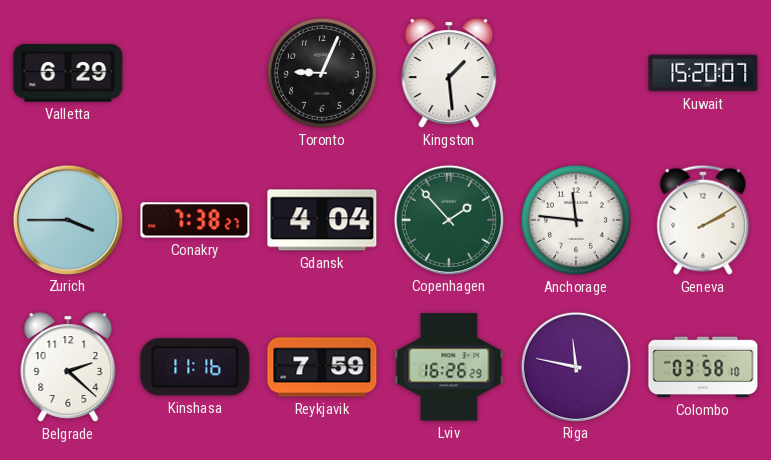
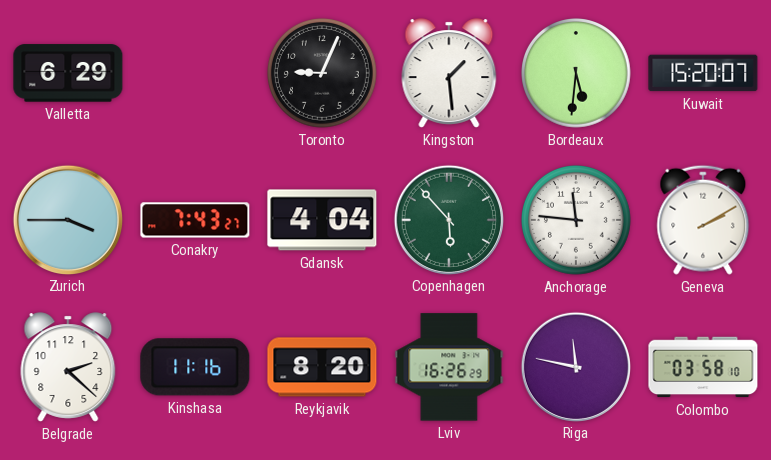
Bordeaux: none -> 5:31
Conakry: 7:38 -> 7:43
Copenhagen: 1:53 -> 5:53
Reykjavik: 7:59 -> 8:20
